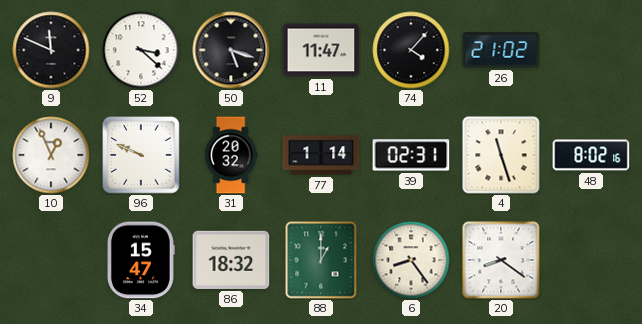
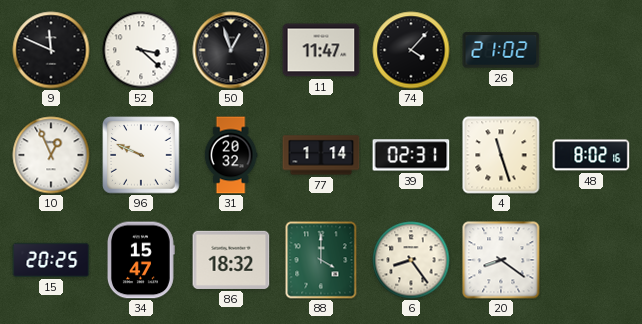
50: 5:18 -> 12:57
15: none -> 20:25
88: 1:00 -> 4:00
